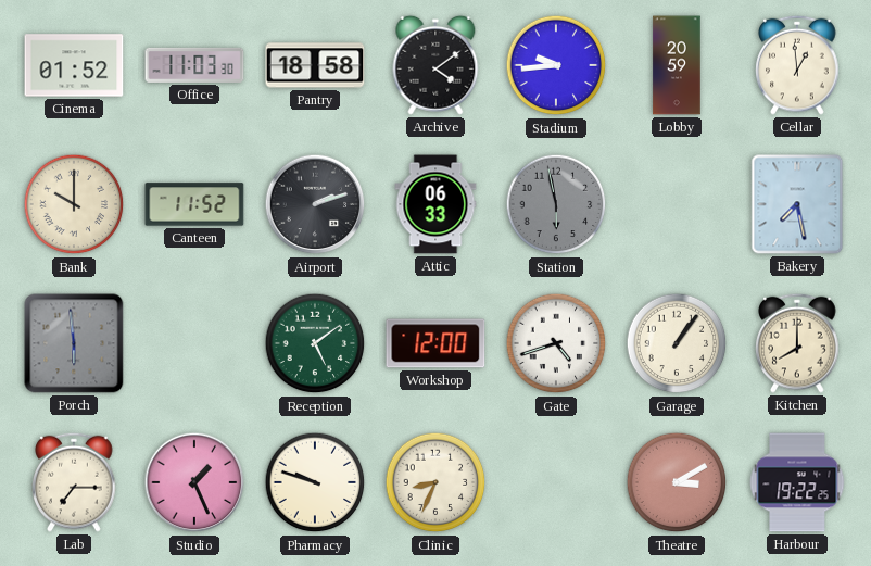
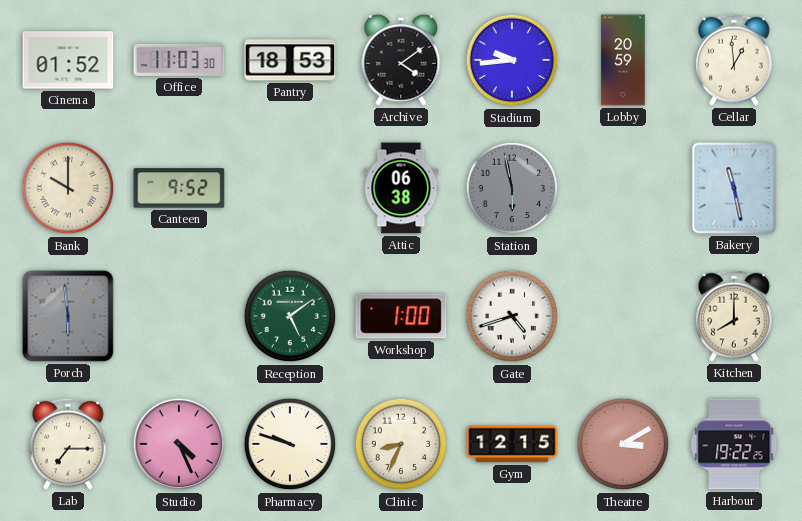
Pantry: 18:58 -> 18:53
Canteen: 11:52 -> 9:52
Airport: 2:12 -> none
Attic: 06:33 -> 06:38
Bakery: 7:28 -> 11:28
Workshop: 12:00 -> 1:00
Garage: 1:06 -> none
Studio: 1:26 -> 4:26
Gym: none -> 12:15
